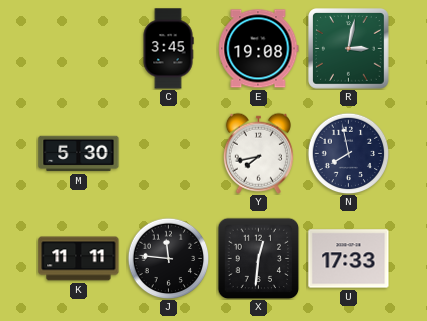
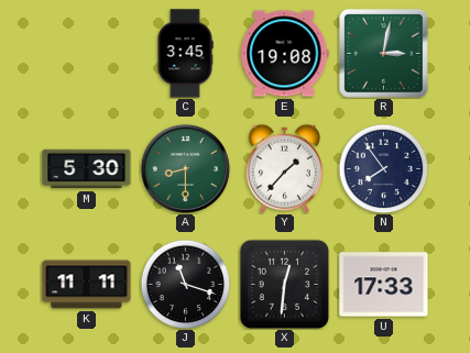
A: none -> 8:30
Y: 7:43 -> 1:37
N: 7:58 -> 7:54
J: 11:46 -> 11:18
